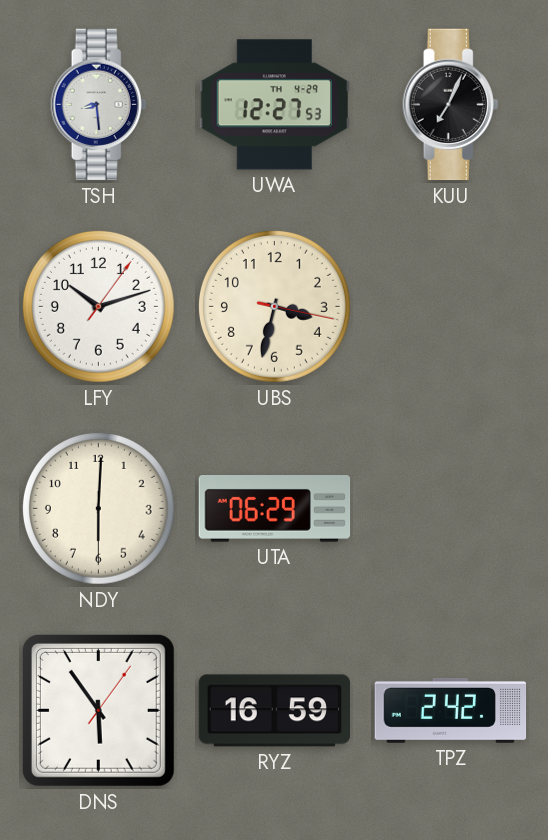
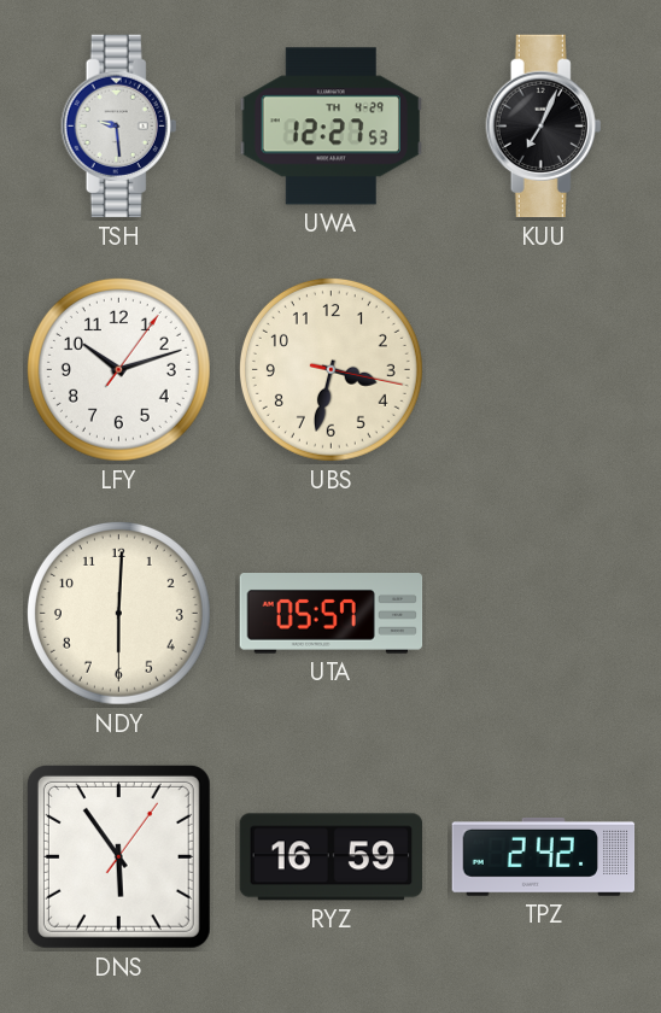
TSH: 8:29 -> 9:29
UTA: 06:29 -> 05:57
